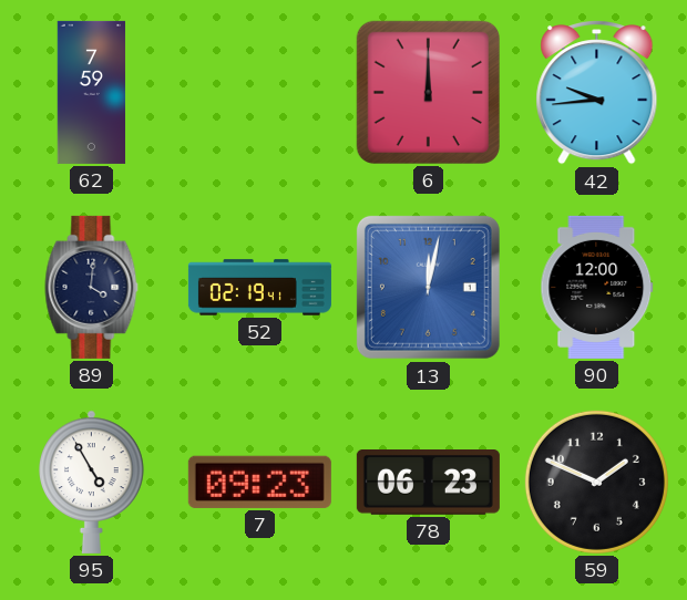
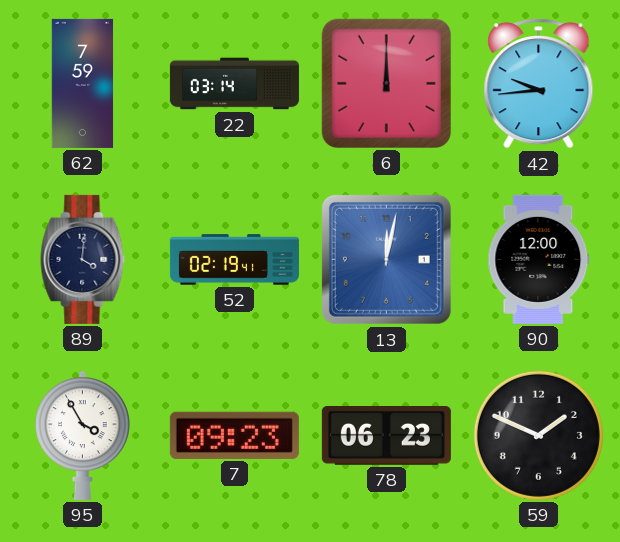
22: none -> 03:14
95: 4:55 -> 3:55
